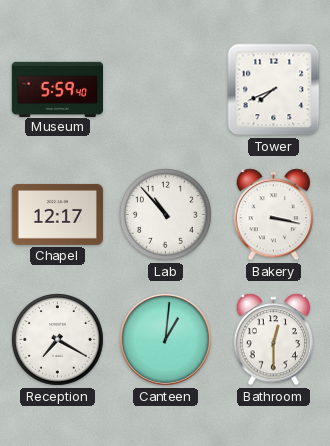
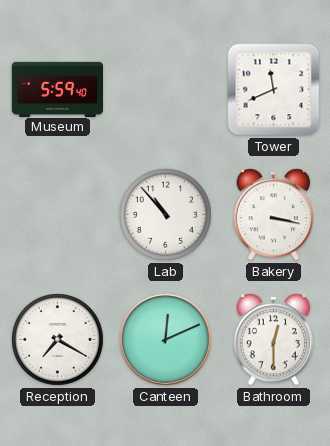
Tower: 7:41 -> 11:41
Chapel: 12:17 -> none
Canteen: 1:01 -> 12:11
